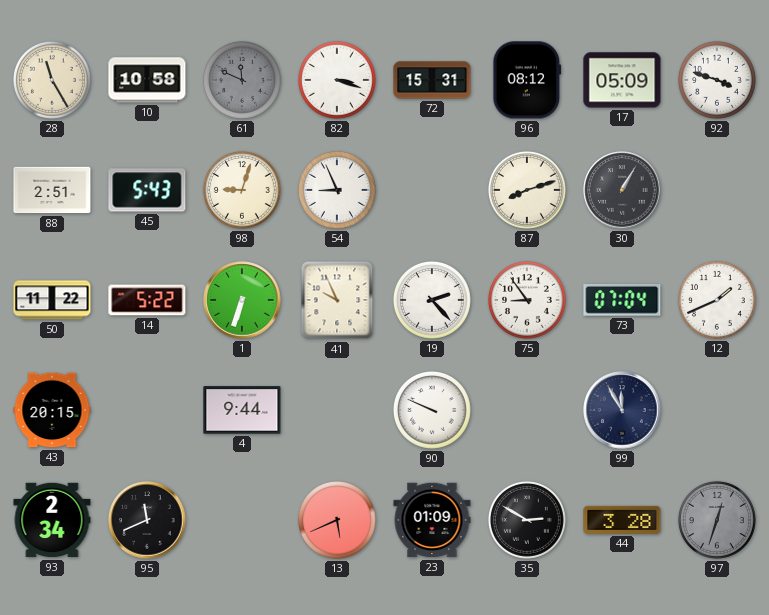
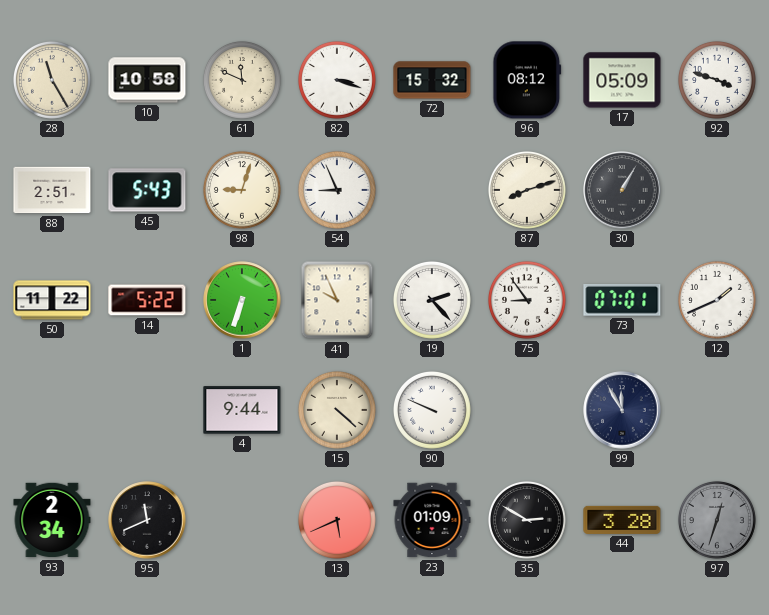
61 dial: grey -> cream
72: 15:31 -> 15:32
73: 07:04 -> 07:01
43: 20:15 -> none
15: none -> 4:22
